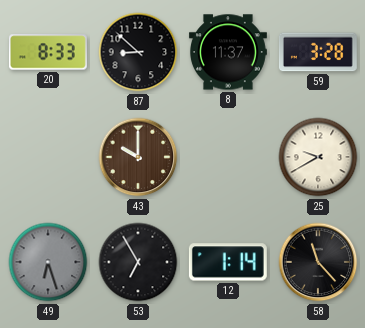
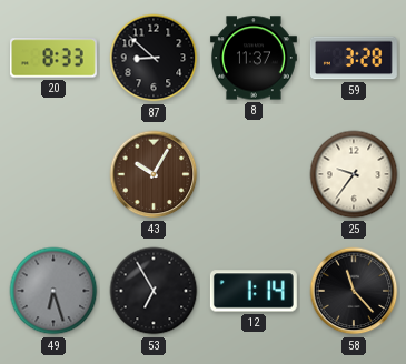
43: 10:00 -> 10:05
25: 9:40 -> 9:36
